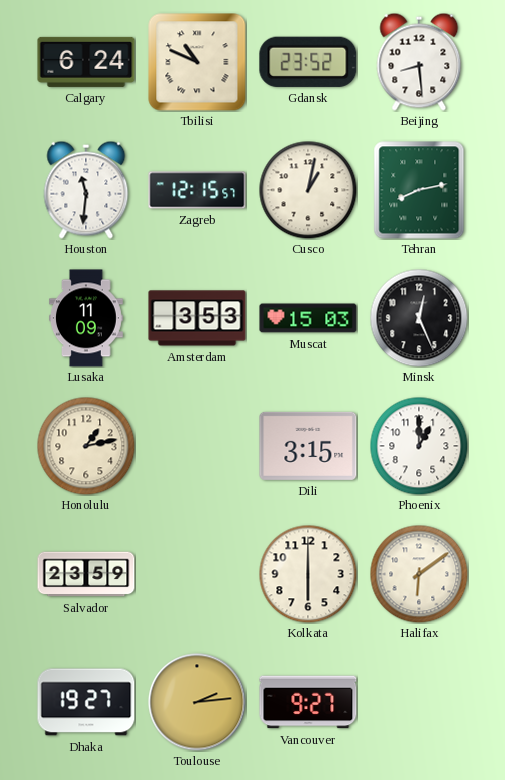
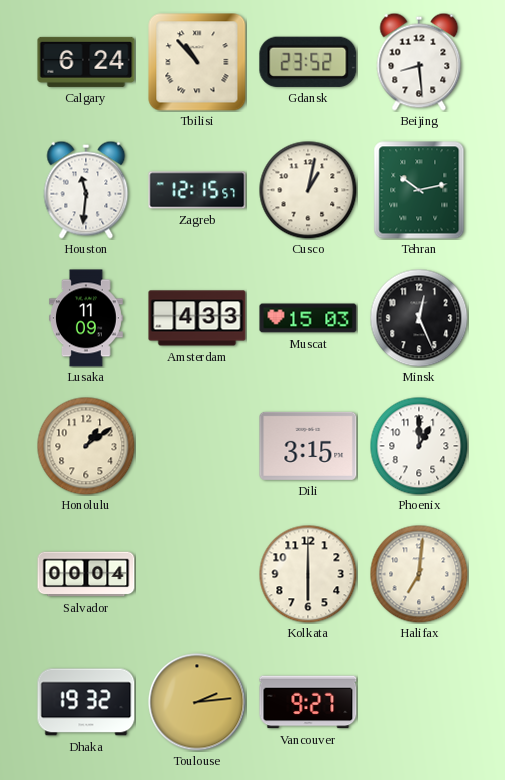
Tbilisi: 10:49 -> 10:53
Tehran: 8:13 -> 10:13
Amsterdam: 3:53 -> 4:33
Honolulu: 1:13 -> 1:09
Salvador: 23:59 -> 00:04
Halifax: 6:09 -> 7:01
Dhaka: 19:27 -> 19:32
